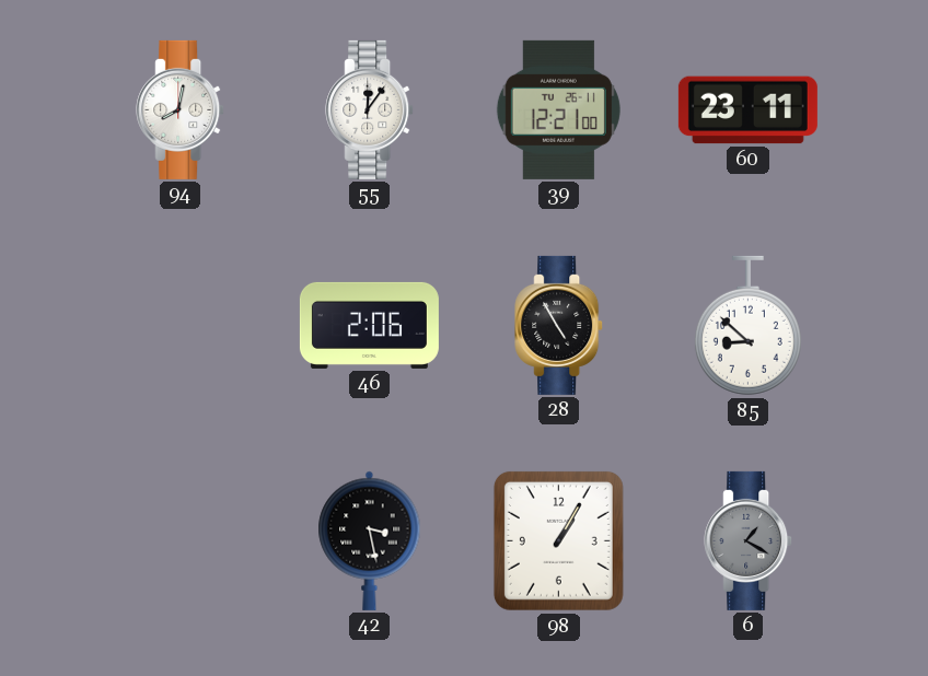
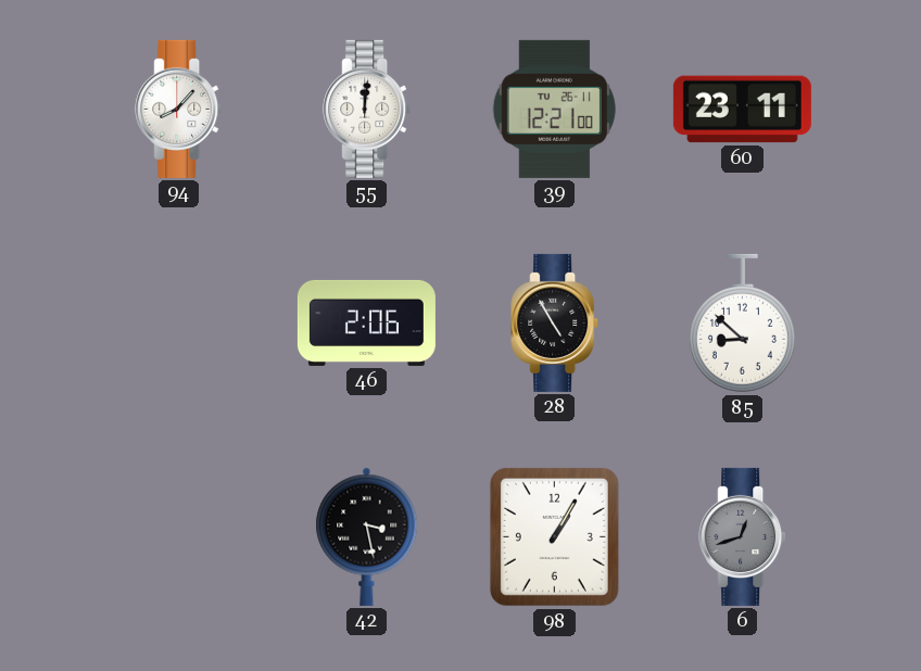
94: 8:02 -> 8:07
55: 12:06 -> 12:01
6: 1:20 -> 12:42
